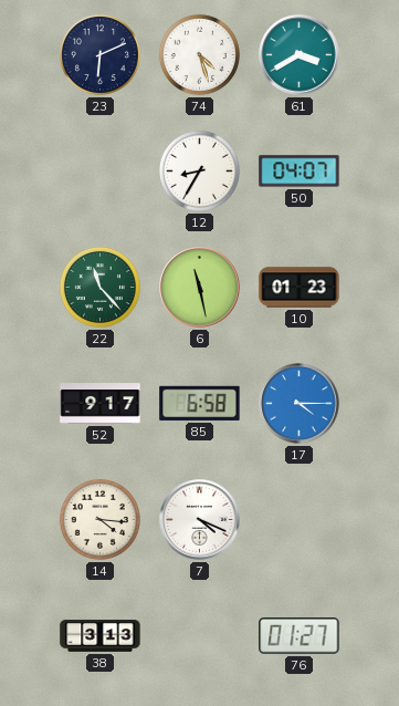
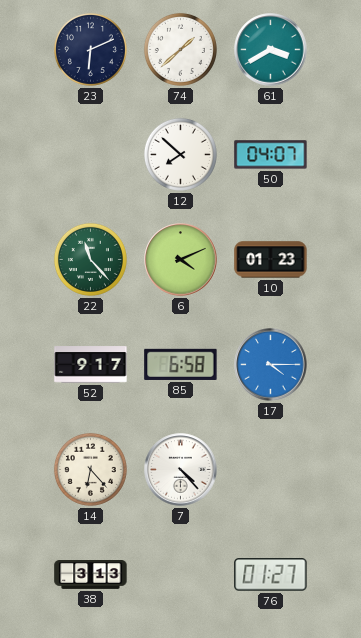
74: 4:27 -> 1:38
12: 8:35 -> 7:52
6: 11:28 -> 4:11
14: 4:16 -> 6:23
7: 4:19 -> 4:23
